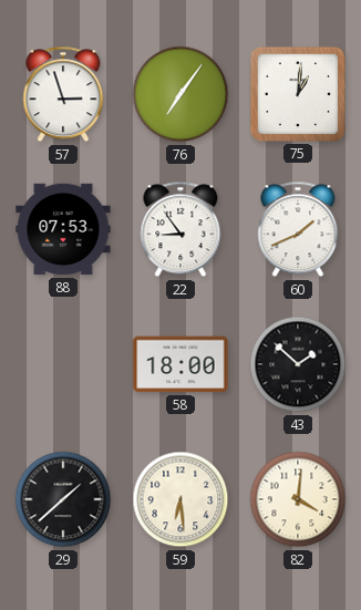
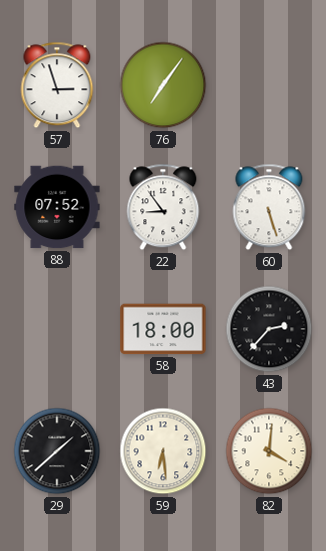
75: 1:01 -> none
88: 07:53 -> 07:52
60: 1:41 -> 5:27
43: 1:52 -> 2:37
